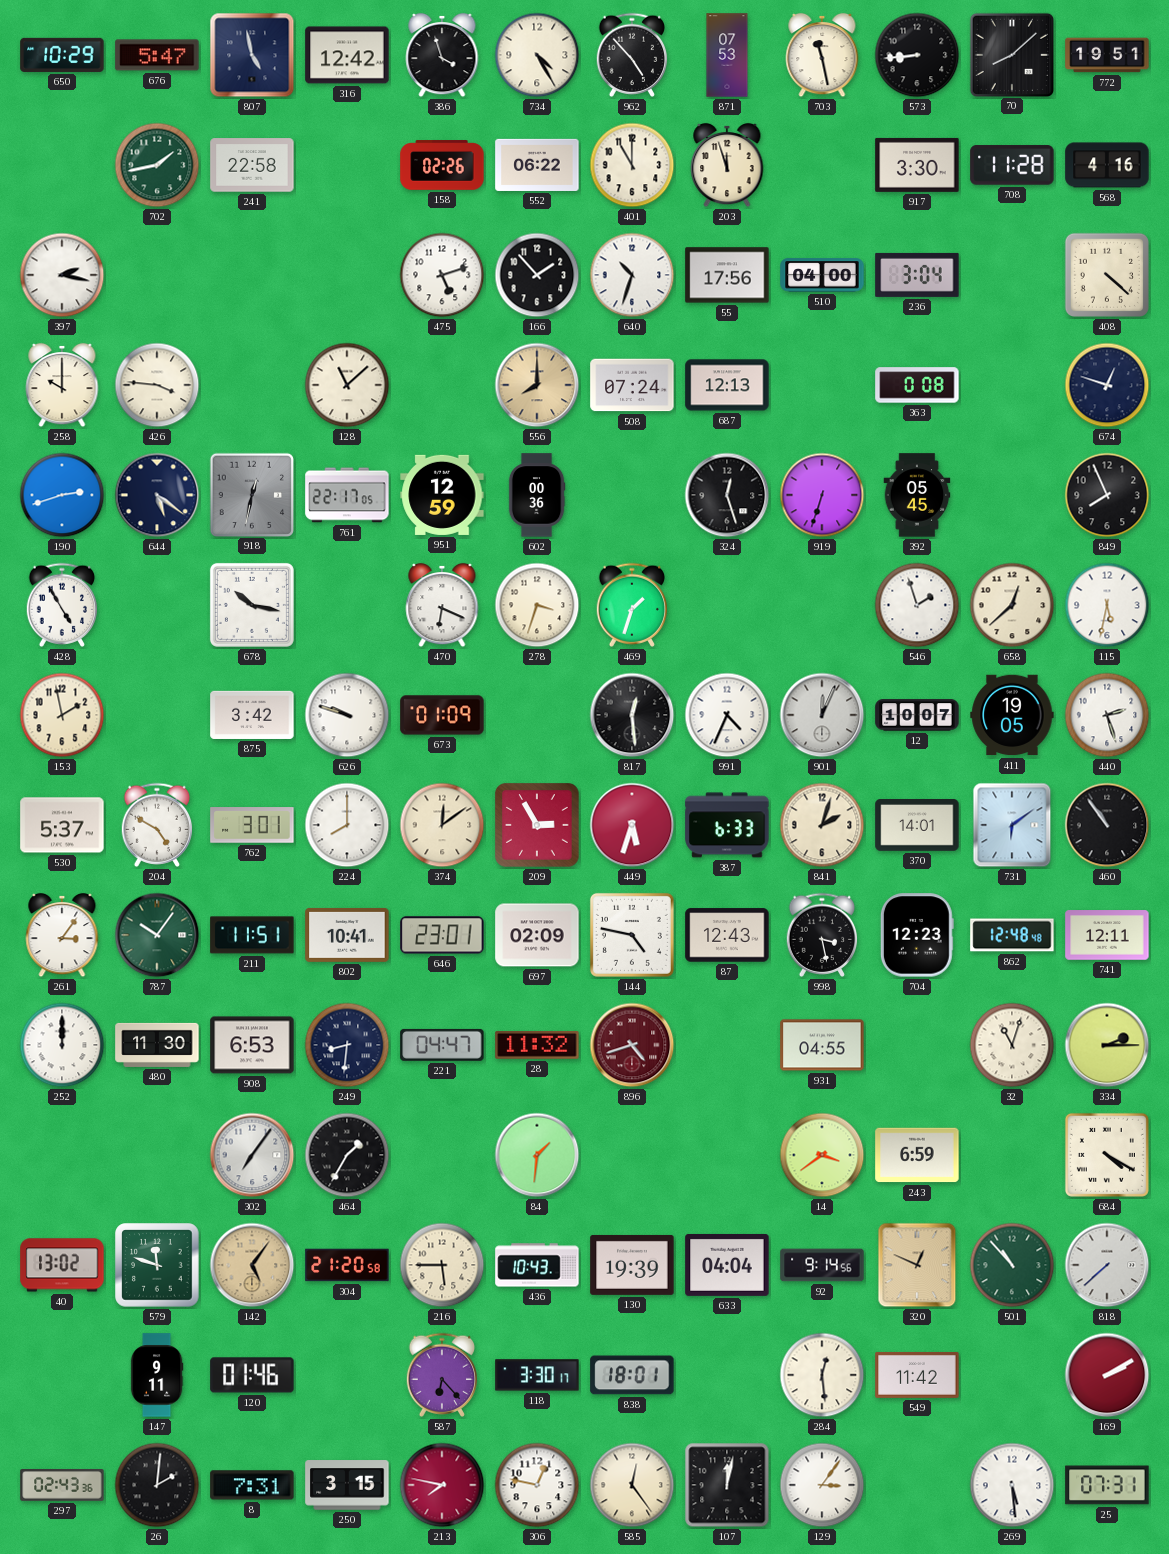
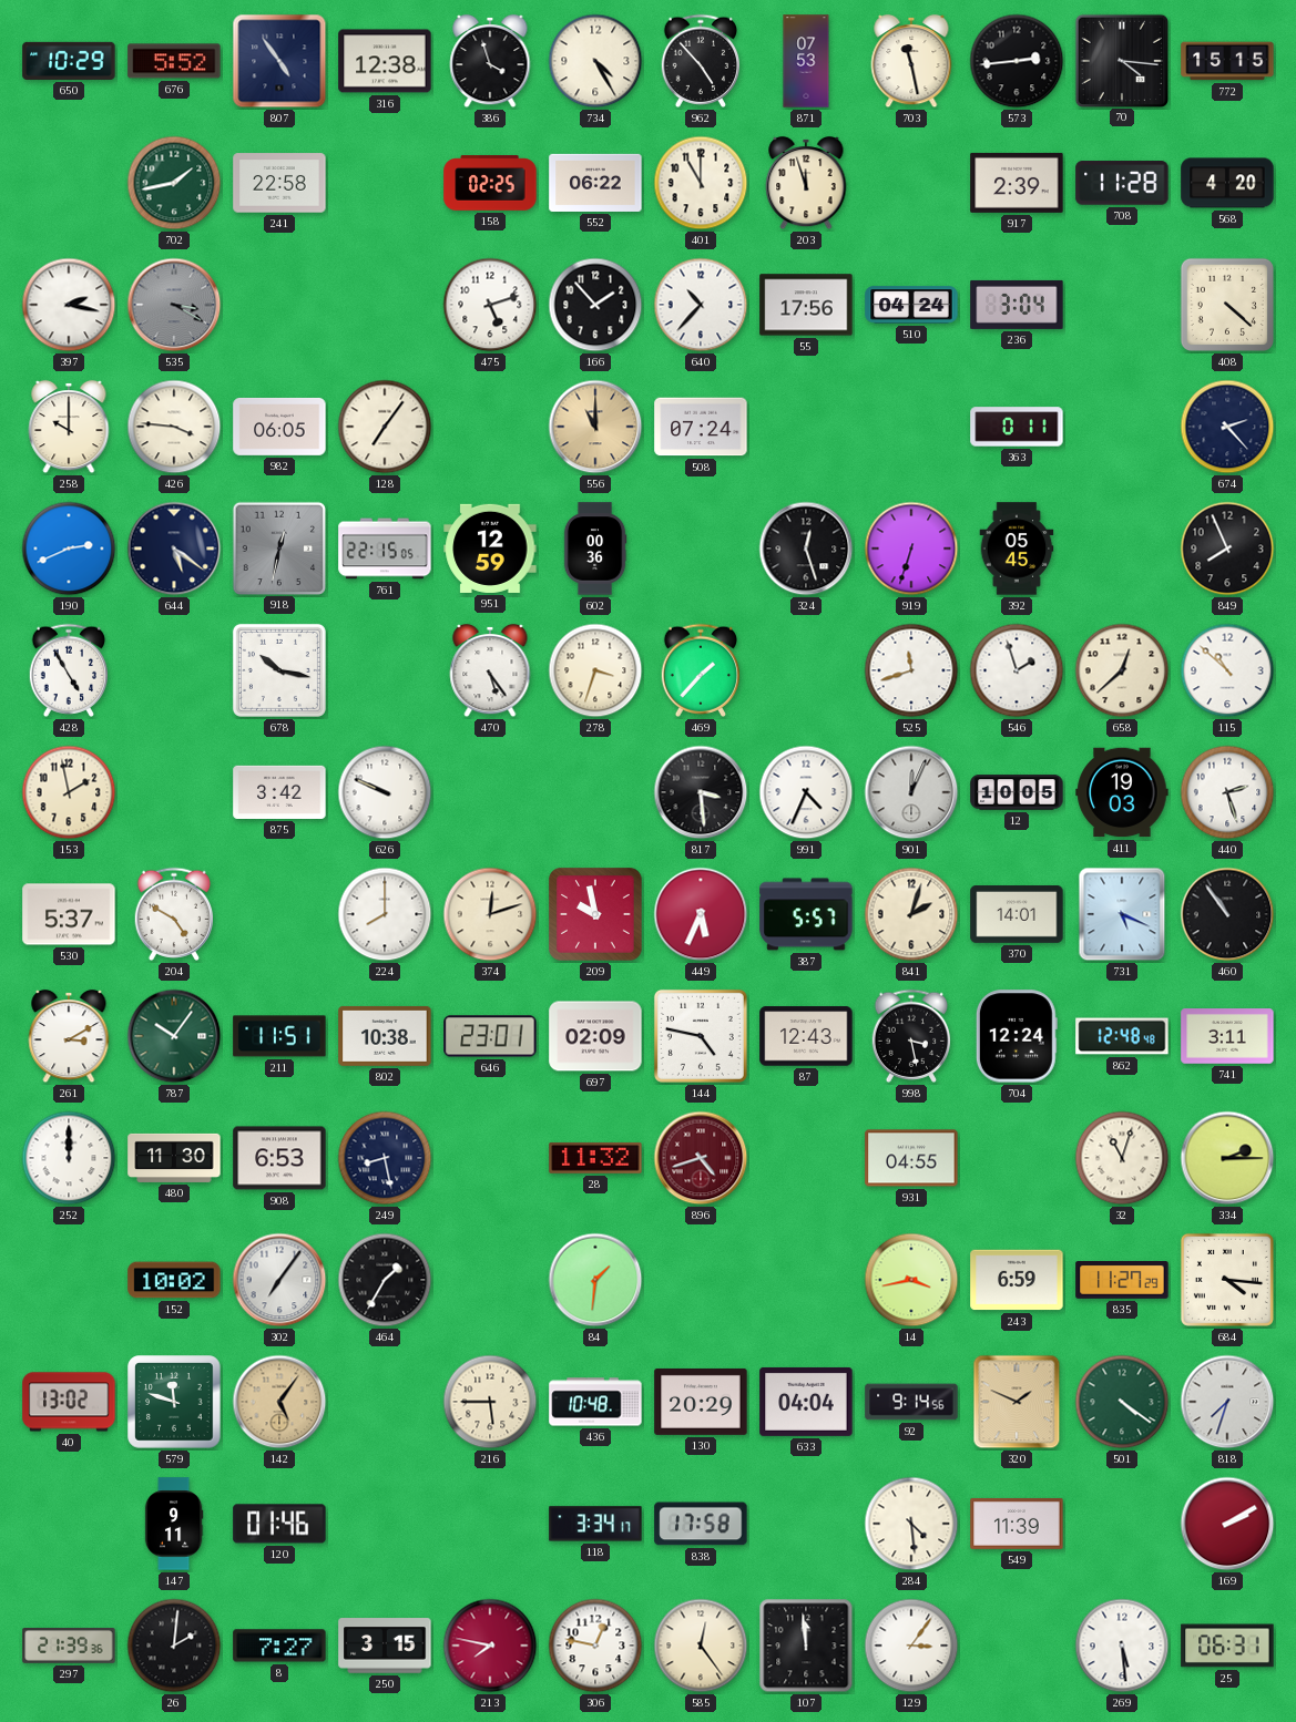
676: 5:47 -> 5:52
807: 4:58 -> 4:54
316: 12:42 -> 12:38
573: 8:44 -> 2:44
70: 8:08 -> 4:16
772: 19:51 -> 15:15
158: 02:26 -> 02:25
917: 3:30 -> 2:39
568: 4:16 -> 4:20
535: none -> 3:20
640: 10:33 -> 10:37
510: 04:00 -> 04:24
982: none -> 06:05
128: 11:08 -> 7:06
556: 8:00 -> 11:00
687: 12:13 -> none
363: 0:08 -> 0:11
674: 12:48 -> 2:23
190: 2:42 -> 2:41
761: 22:17 -> 22:15
470: 6:19 -> 5:24
469: 1:33 -> 1:37
525: none -> 11:42
115: 5:32 -> 10:52
626: 9:48 -> 9:49
673: 01:09 -> none
817: 12:29 -> 3:29
12: 10:07 -> 10:05
411: 19:05 -> 19:03
762: 3:01 -> none
374: 12:09 -> 12:12
209: 2:55 -> 9:58
449: 5:33 -> 5:34
387: 6:33 -> 5:57
731: 6:09 -> 5:19
261: 3:06 -> 3:10
802: 10:41 -> 10:38
704: 12:23 -> 12:24
741: 12:11 -> 3:11
249: 8:31 -> 8:28
221: 04:47 -> none
152: none -> 10:02
14: 3:39 -> 3:43
835: none -> 11:27
684: 4:20 -> 4:16
304: 21:20 -> none
436: 10:43 -> 10:48
130: 19:39 -> 20:29
320: 12:49 -> 1:49
501: 10:53 -> 4:21
818: 7:38 -> 7:33
587: 6:23 -> none
118: 3:30 -> 3:34
838: 18:01 -> 17:58
284: 12:29 -> 4:29
549: 11:42 -> 11:39
297: 02:43 -> 21:39
8: 7:31 -> 7:27
107: 12:02 -> 11:59
25: 07:31 -> 06:31
